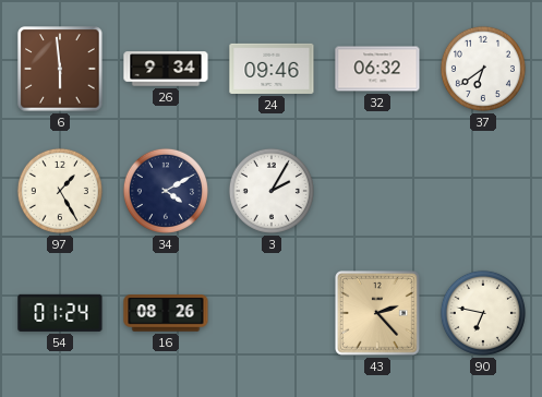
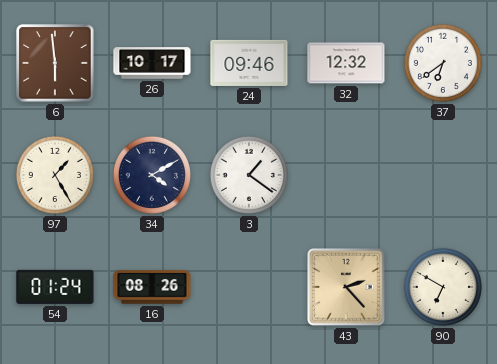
26: 9:34 -> 10:17
32: 06:32 -> 12:32
3: 2:05 -> 1:21
90: 6:47 -> 6:50
